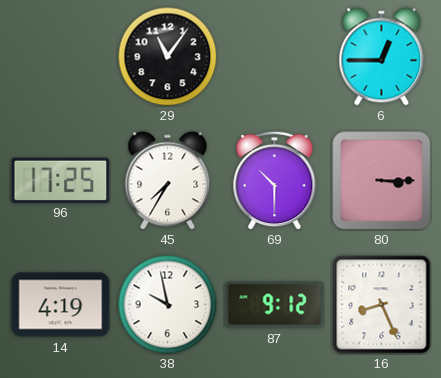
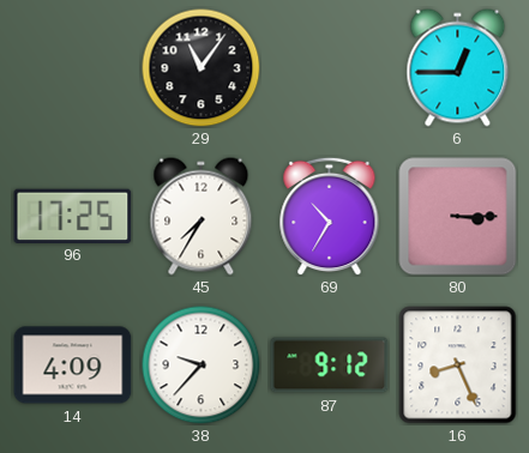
69: 10:30 -> 10:35
14: 4:19 -> 4:09
38: 9:58 -> 9:37
